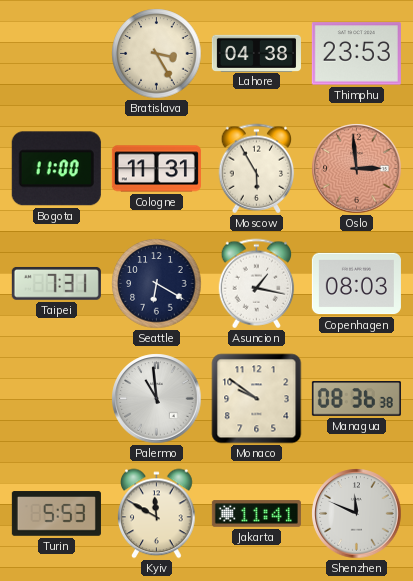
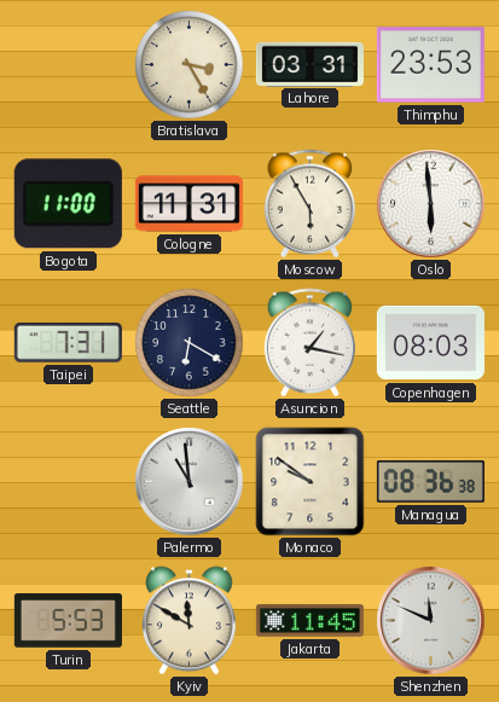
Lahore: 04:38 -> 03:31
Oslo: 2:59 -> 5:59
Oslo dial: salmon -> white
Jakarta: 11:41 -> 11:45
